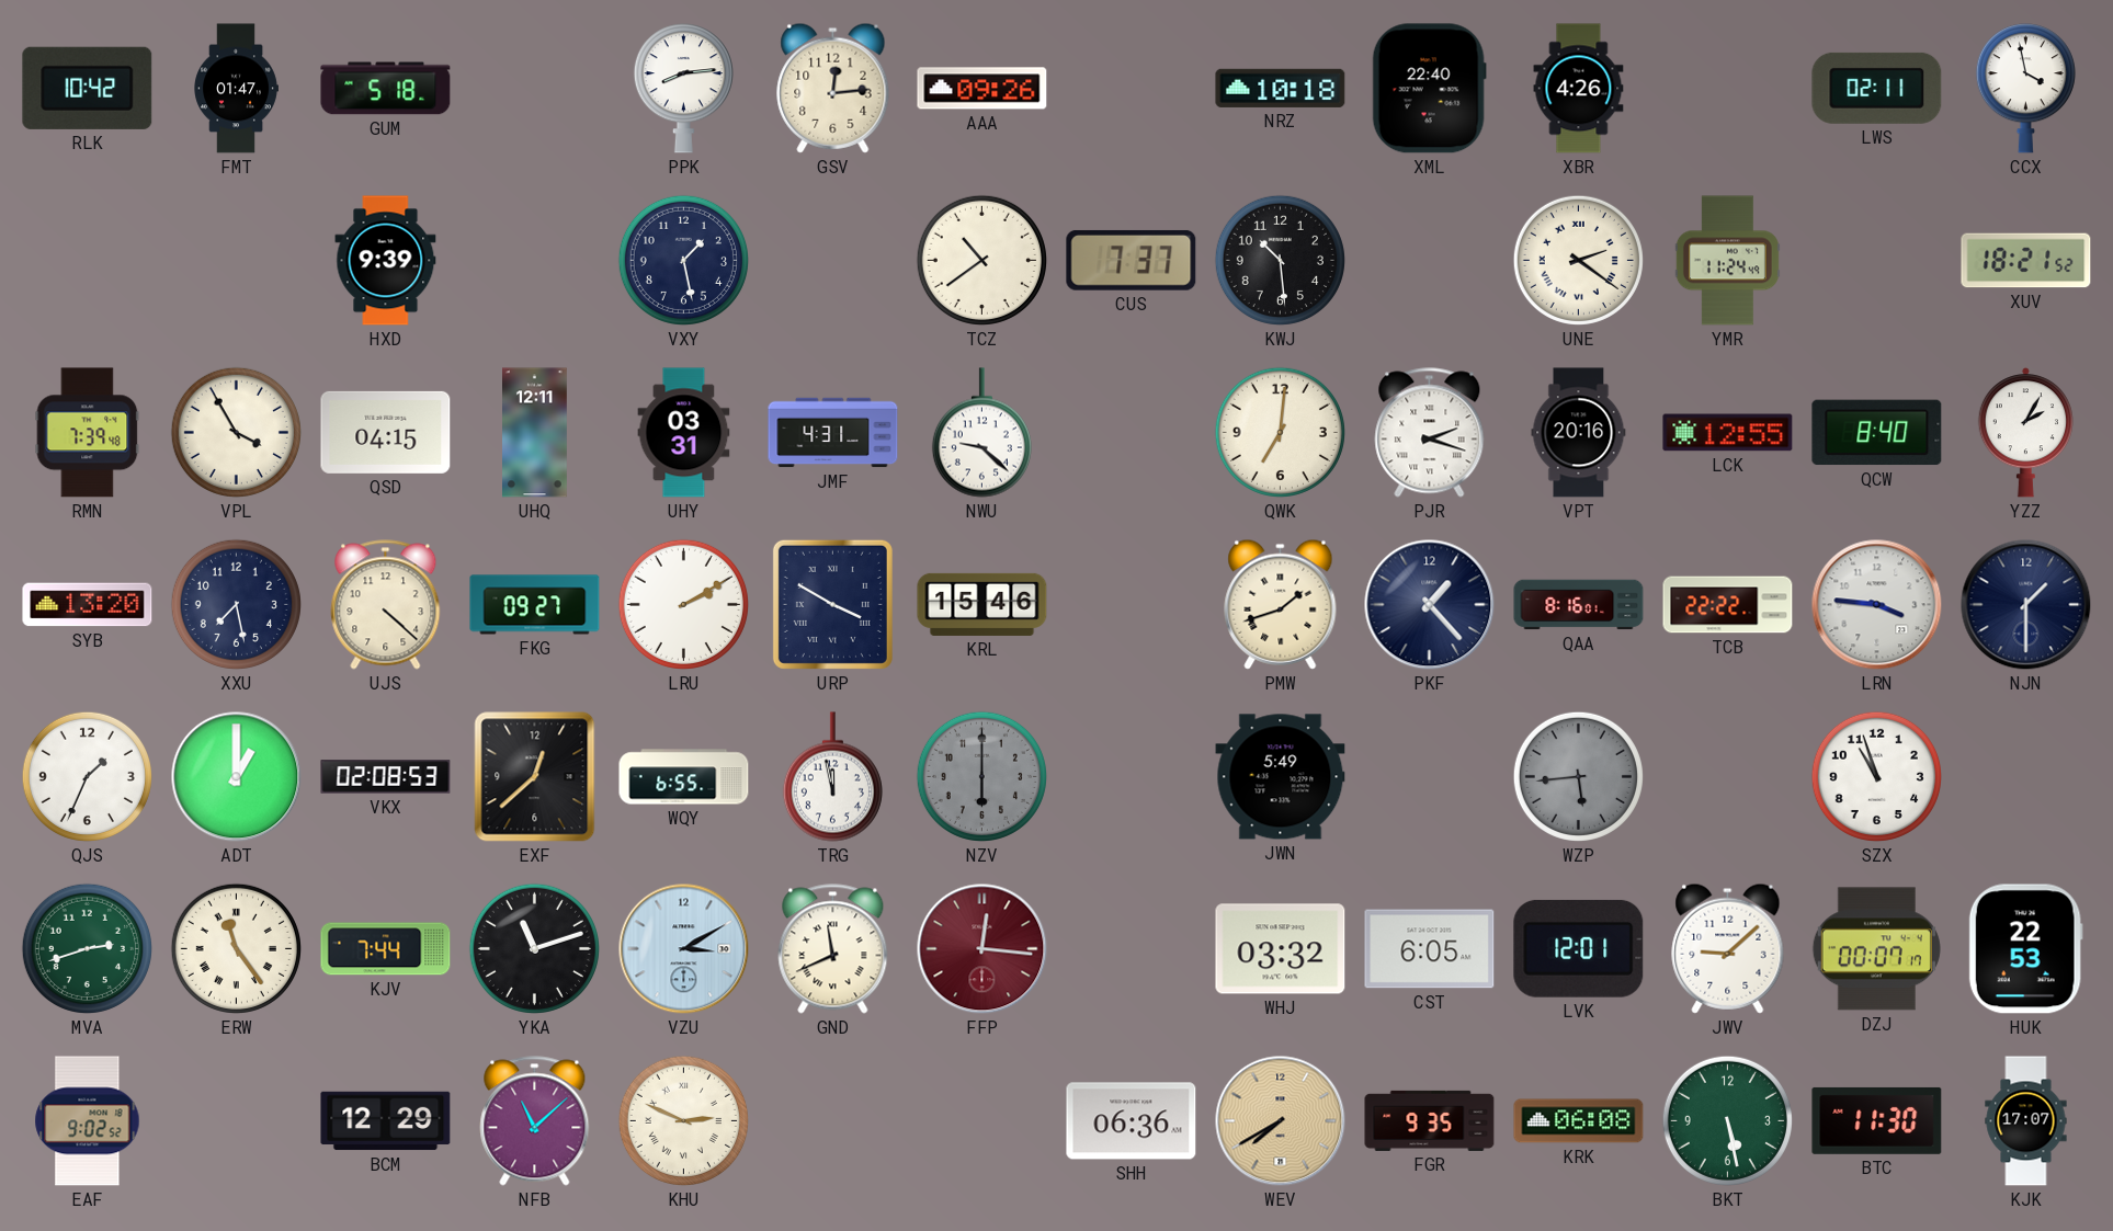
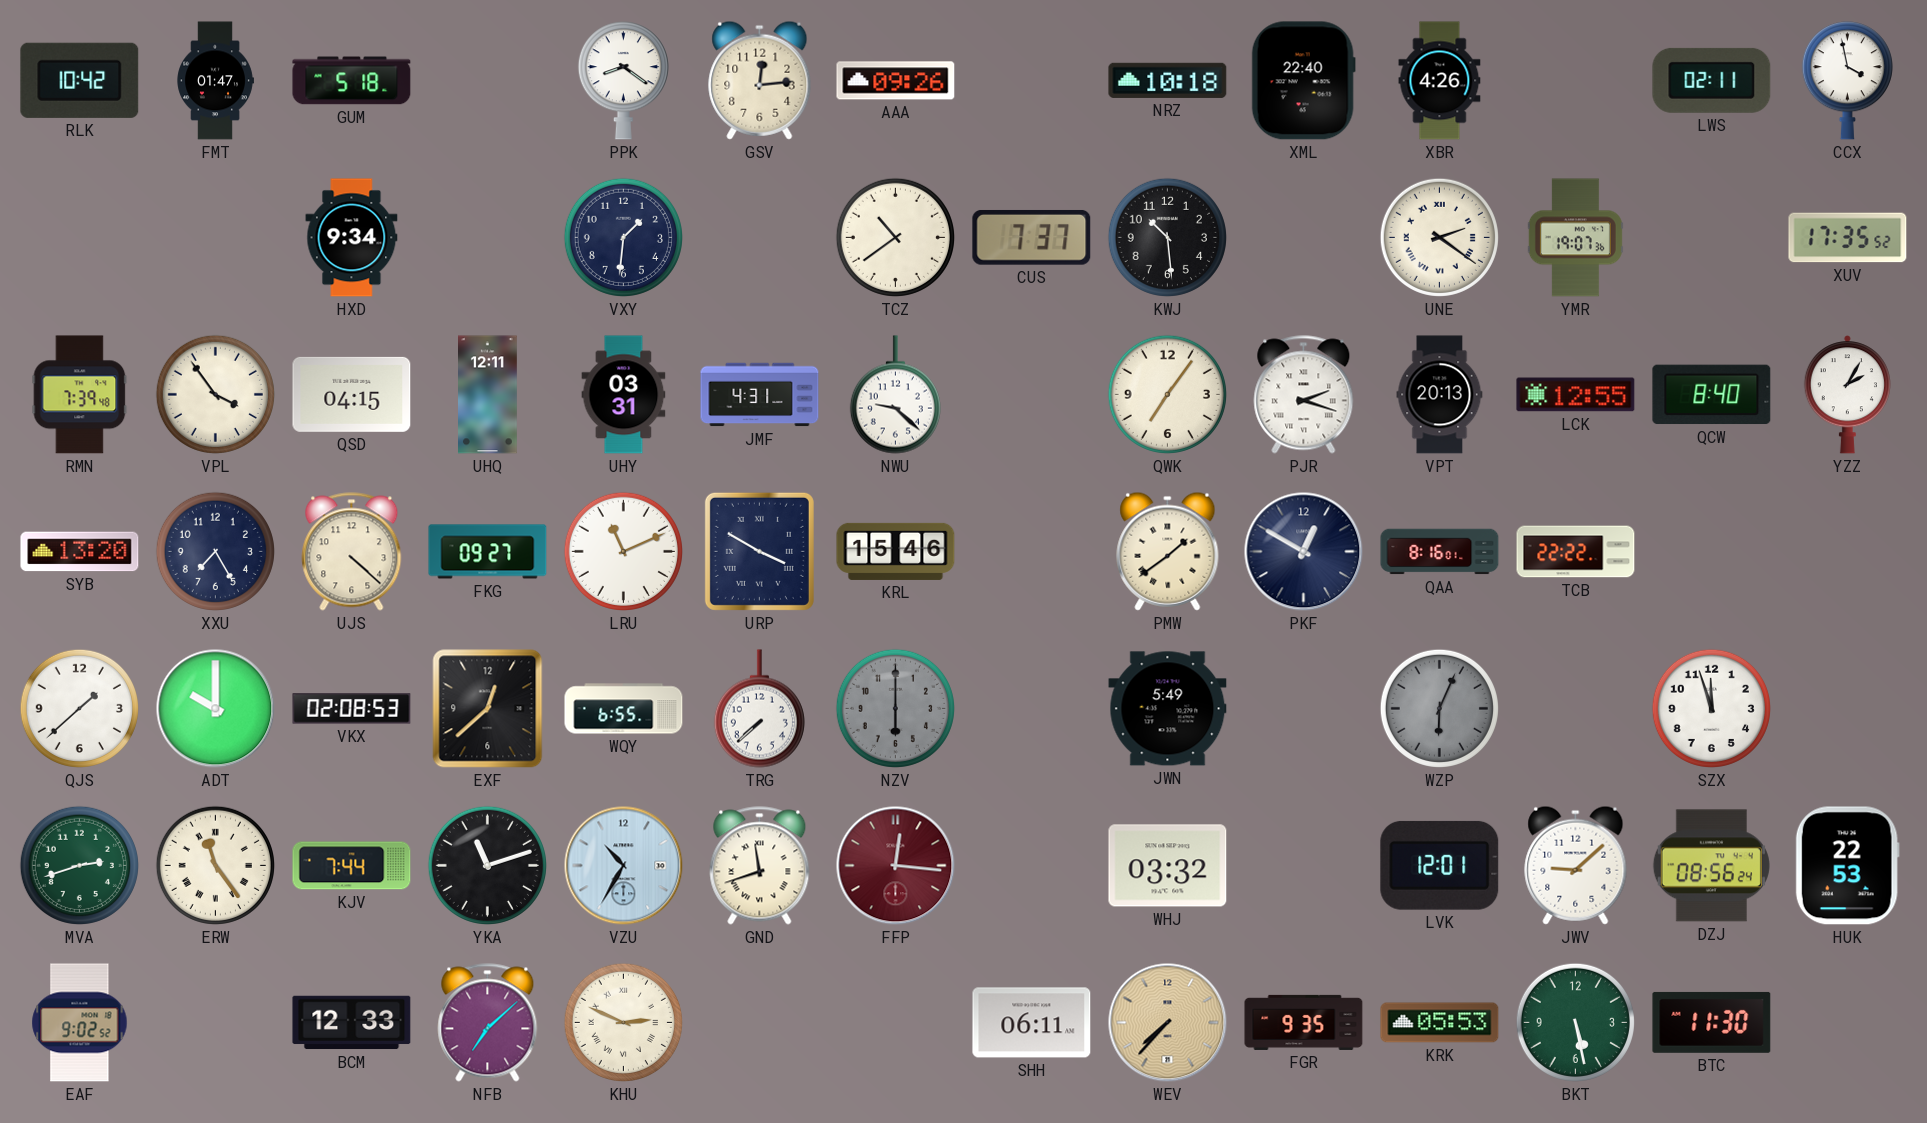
PPK: 8:14 -> 8:21
HXD: 9:39 -> 9:34
VXY: 1:28 -> 1:31
YMR: 11:24 -> 19:07
XUV: 18:21 -> 17:35
VPL: 3:55 -> 3:54
QWK: 7:01 -> 7:06
VPT: 20:16 -> 20:13
XXU: 7:28 -> 7:25
LRU: 2:10 -> 11:11
PMW: 1:42 -> 1:39
PKF: 1:23 -> 12:50
LRN: 3:46 -> none
NJN: 1:30 -> none
QJS: 1:34 -> 1:38
ADT: 1:00 -> 10:00
TRG: 11:58 -> 7:38
WZP: 5:44 -> 6:04
SZX: 10:57 -> 11:57
VZU: 3:10 -> 10:35
GND: 11:41 -> 11:42
CST: 6:05 -> none
DZJ: 00:07 -> 08:56
BCM: 12:29 -> 12:33
NFB: 11:08 -> 7:08
SHH: 06:36 -> 06:11
WEV: 7:40 -> 7:37
KRK: 06:08 -> 05:53
KJK: 17:07 -> none
